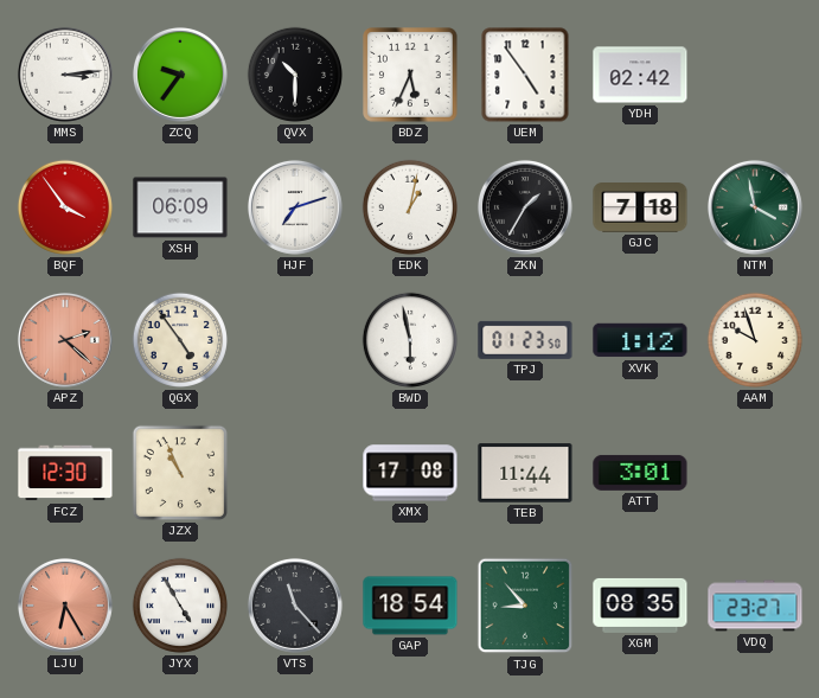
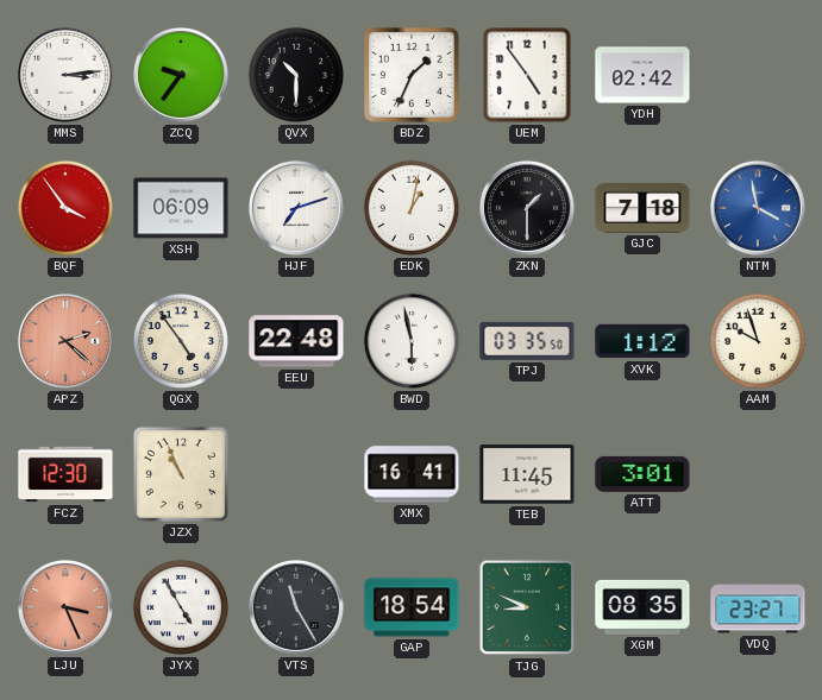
BDZ: 5:34 -> 1:34
ZKN: 1:35 -> 1:30
NTM dial: green -> blue
EEU: none -> 22:48
TPJ: 01:23 -> 03:35
XMX: 17:08 -> 16:41
TEB: 11:44 -> 11:45
LJU: 6:25 -> 3:26
VTS: 11:23 -> 11:25
TJG: 8:53 -> 8:49
